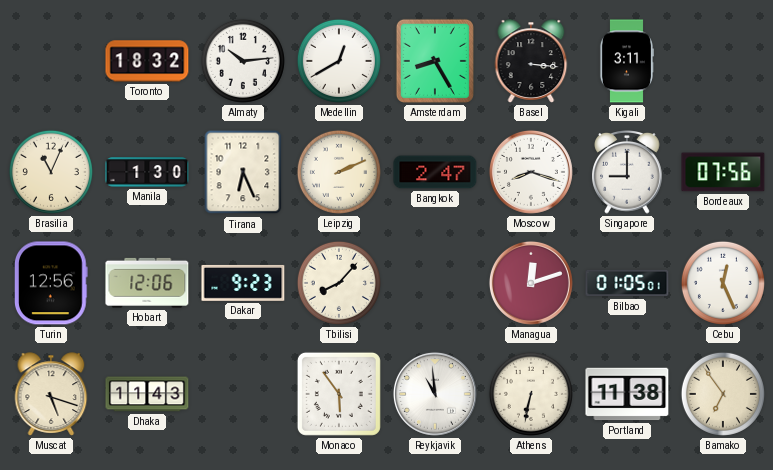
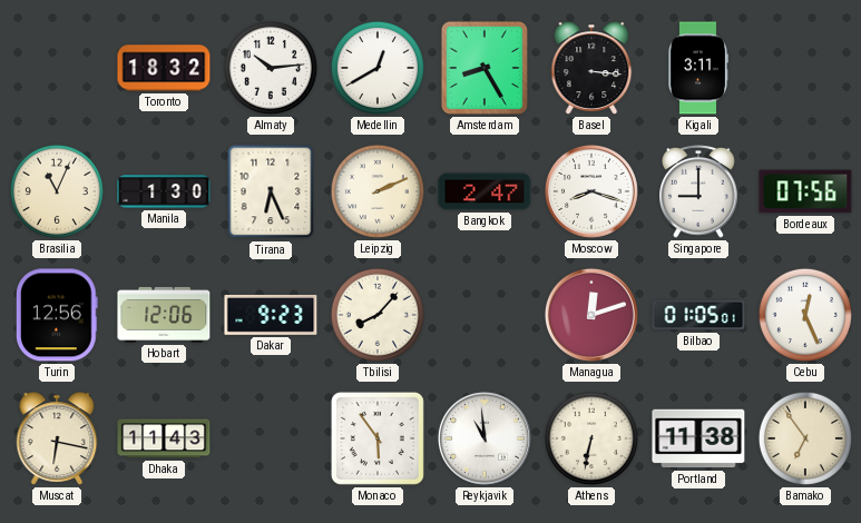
Muscat: 5:18 -> 6:17
